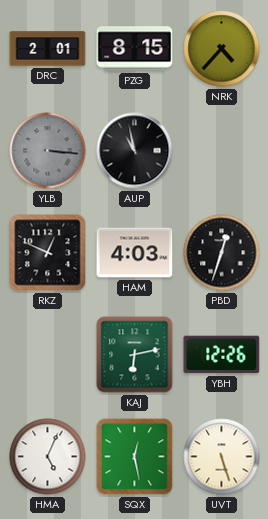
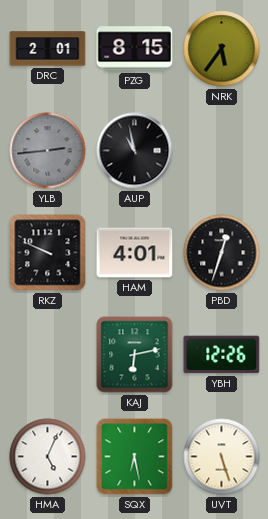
NRK: 4:37 -> 5:36
YLB: 3:16 -> 2:44
RKZ: 12:49 -> 9:49
HAM: 4:03 -> 4:01
SQX: 12:28 -> 6:28
